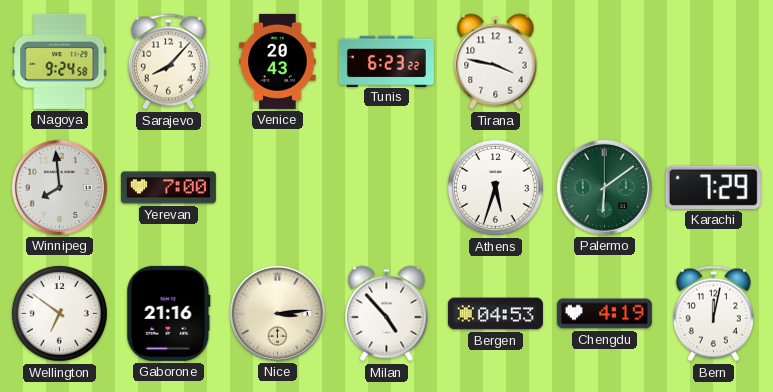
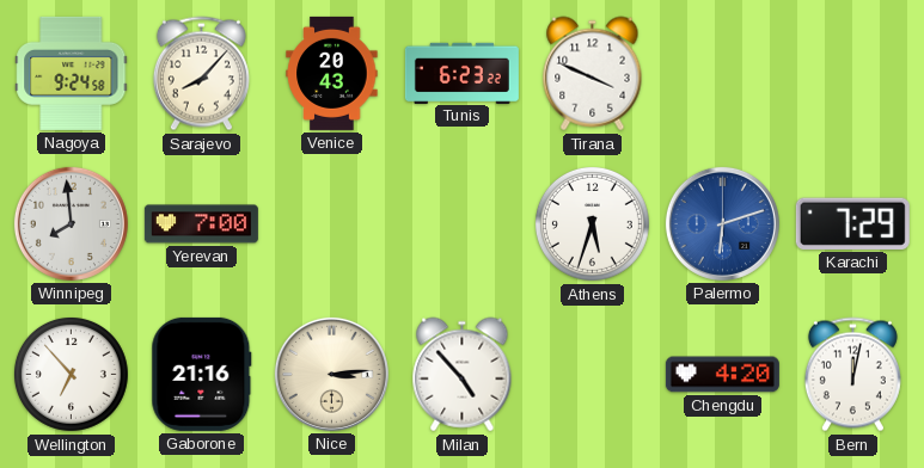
Tirana: 3:47 -> 3:49
Palermo: 6:09 -> 6:12
Palermo dial: green -> blue
Wellington: 6:51 -> 6:53
Bergen: 04:53 -> none
Chengdu: 4:19 -> 4:20
